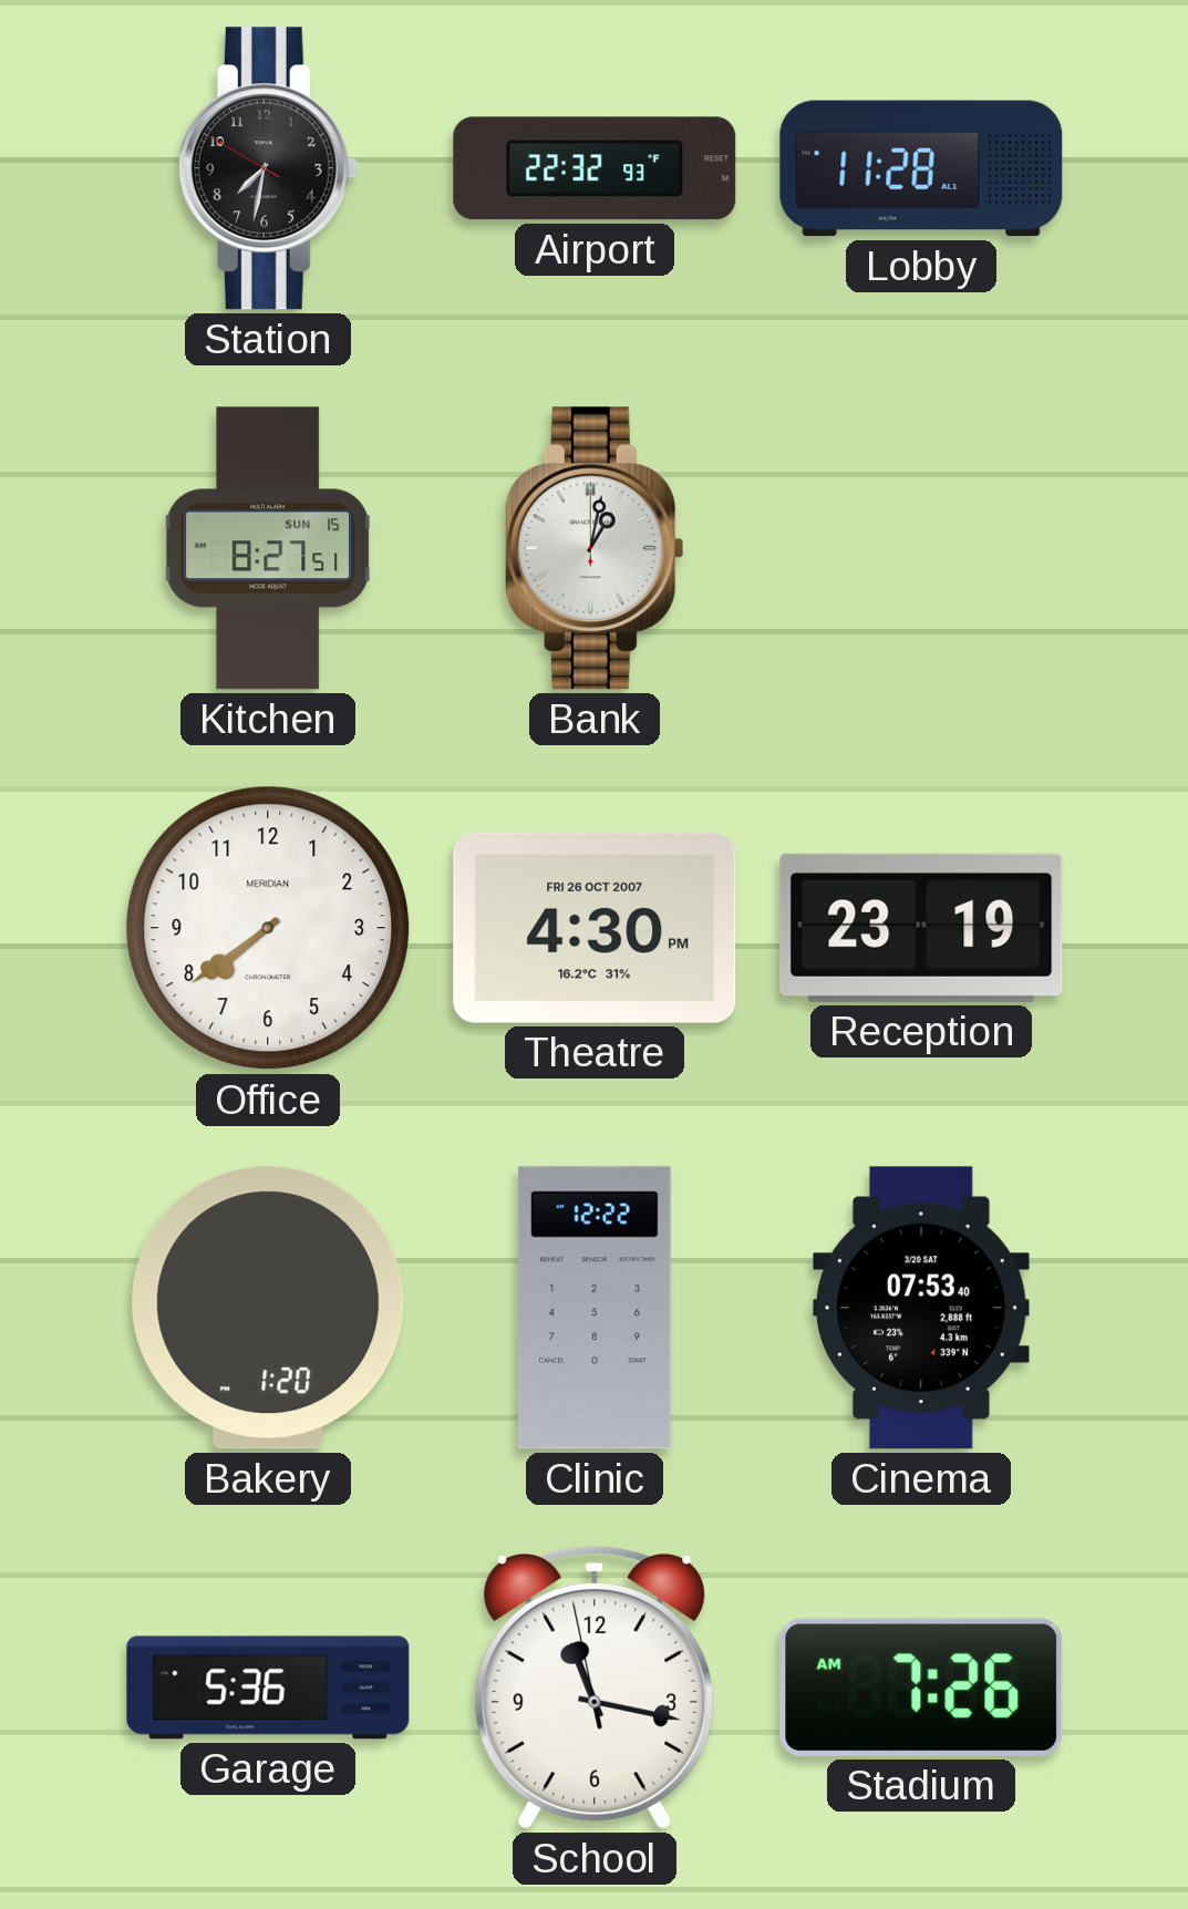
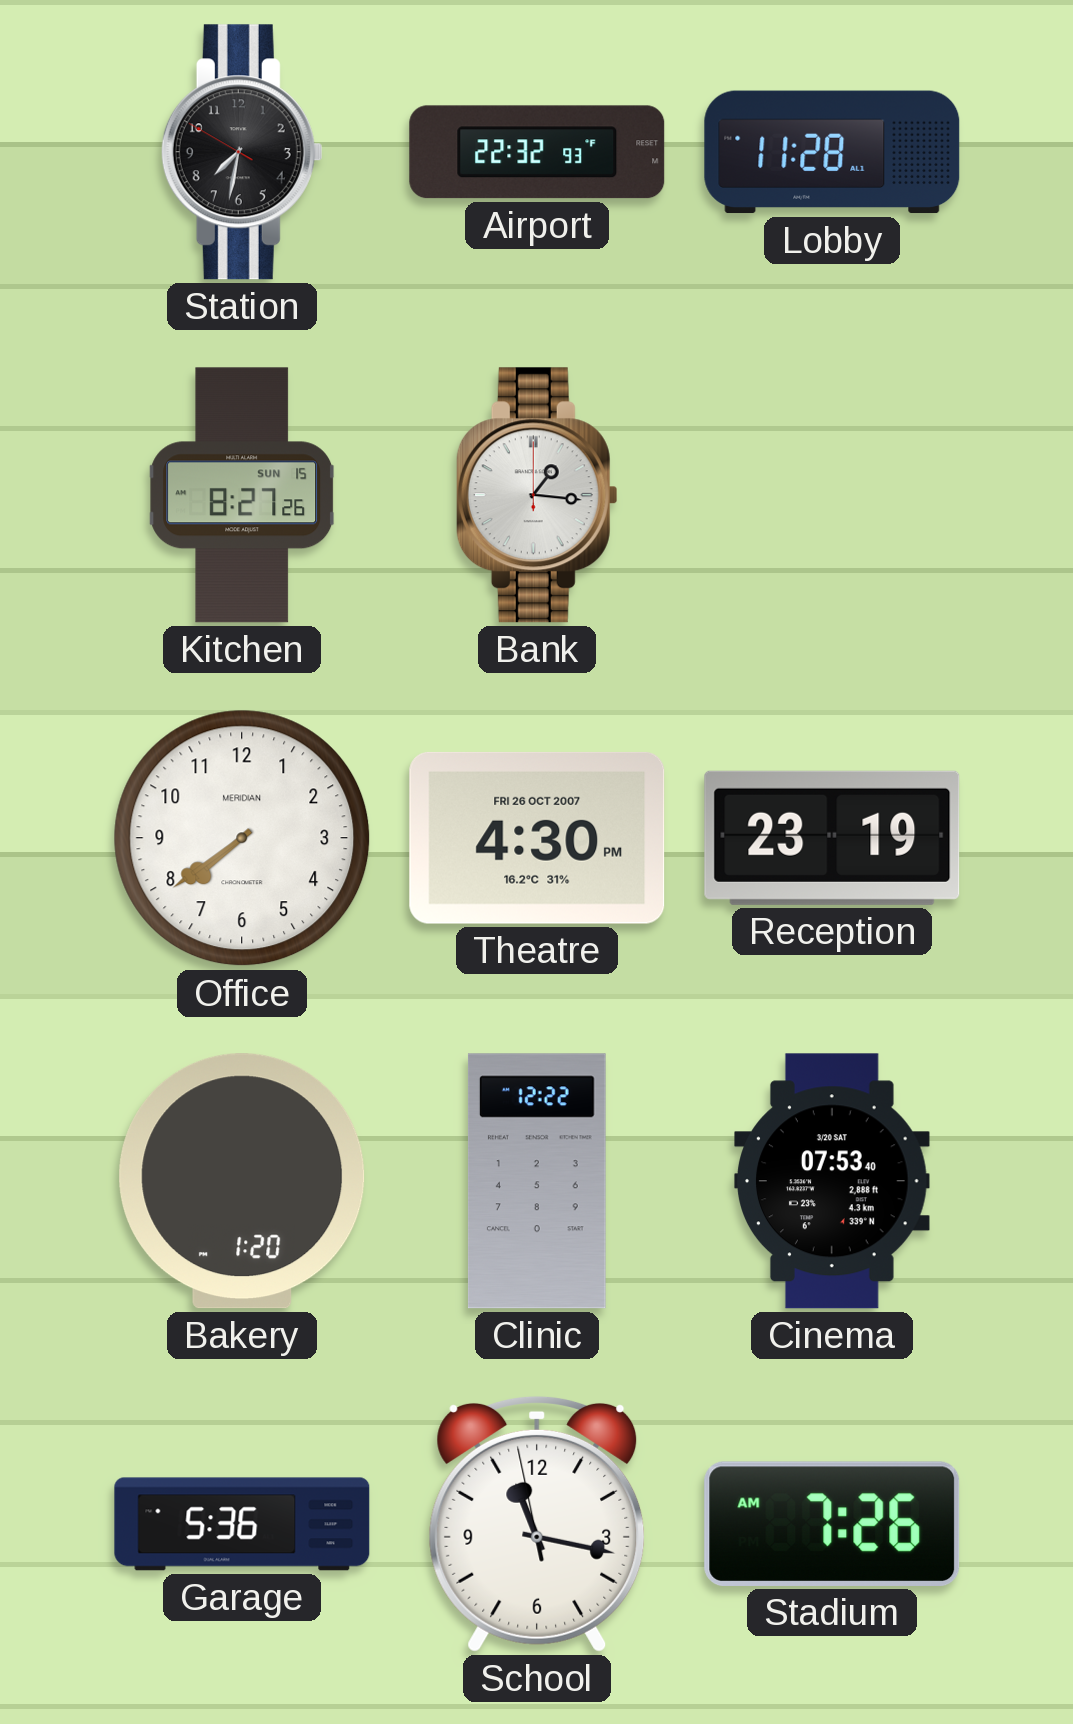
Kitchen: 8:27:51 -> 8:27:26
Bank: 1:02 -> 1:16
